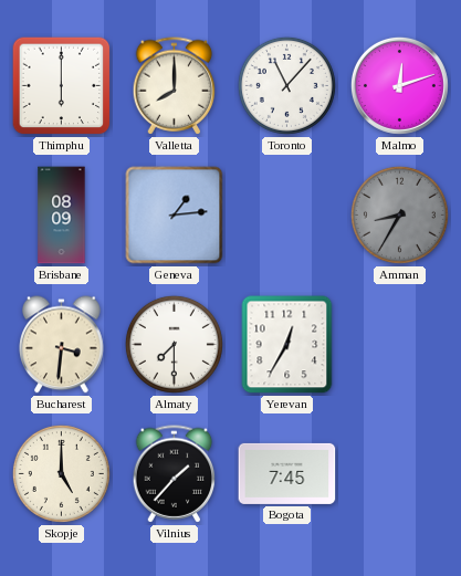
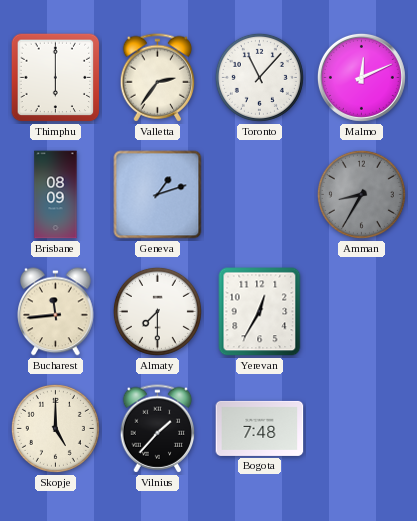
Valletta: 8:00 -> 2:36
Malmo: 12:12 -> 12:11
Geneva: 1:14 -> 1:12
Bucharest: 3:31 -> 11:44
Bogota: 7:45 -> 7:48
